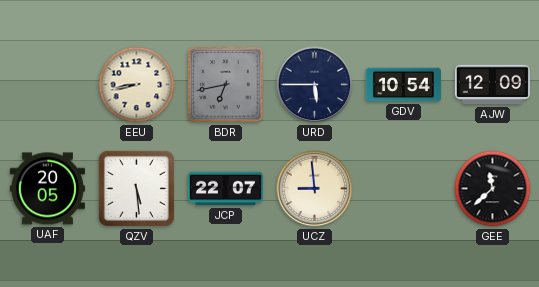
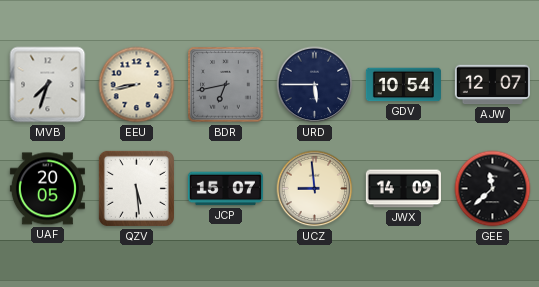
MVB: none -> 7:33
AJW: 12:09 -> 12:07
JCP: 22:07 -> 15:07
JWX: none -> 14:09
